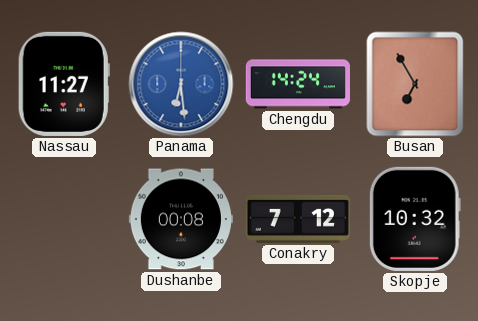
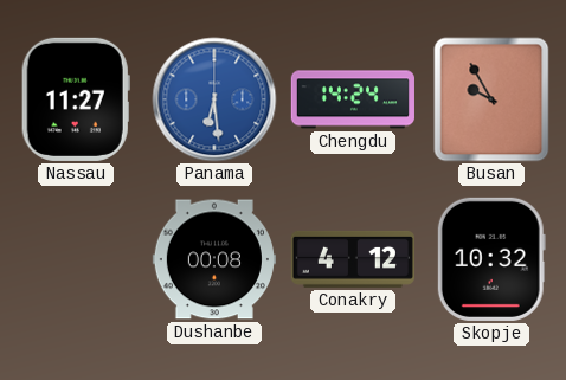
Busan: 6:55 -> 9:55
Conakry: 7:12 -> 4:12
